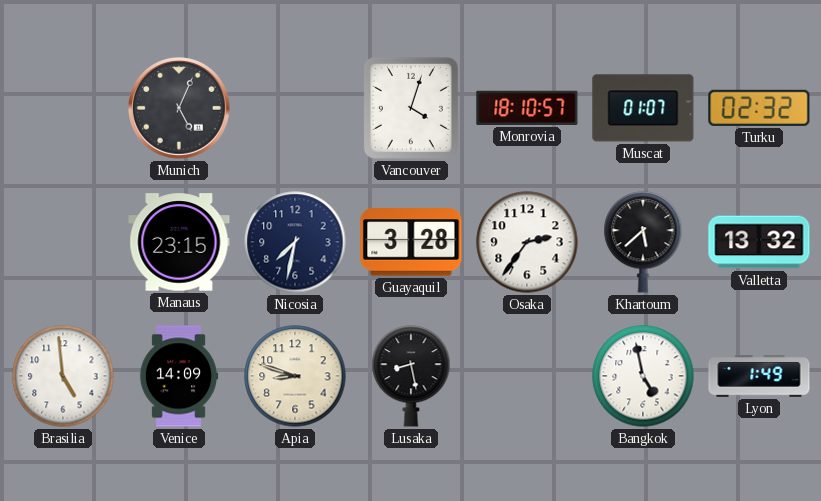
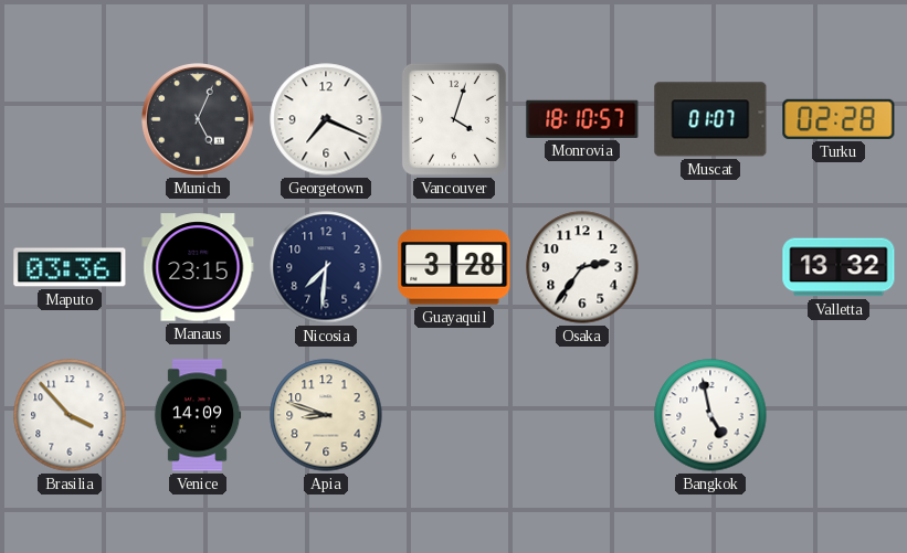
Georgetown: none -> 7:19
Turku: 02:32 -> 02:28
Maputo: none -> 03:36
Nicosia: 7:32 -> 7:31
Khartoum: 5:38 -> none
Brasilia: 4:59 -> 3:53
Lusaka: 8:28 -> none
Lyon: 1:49 -> none
